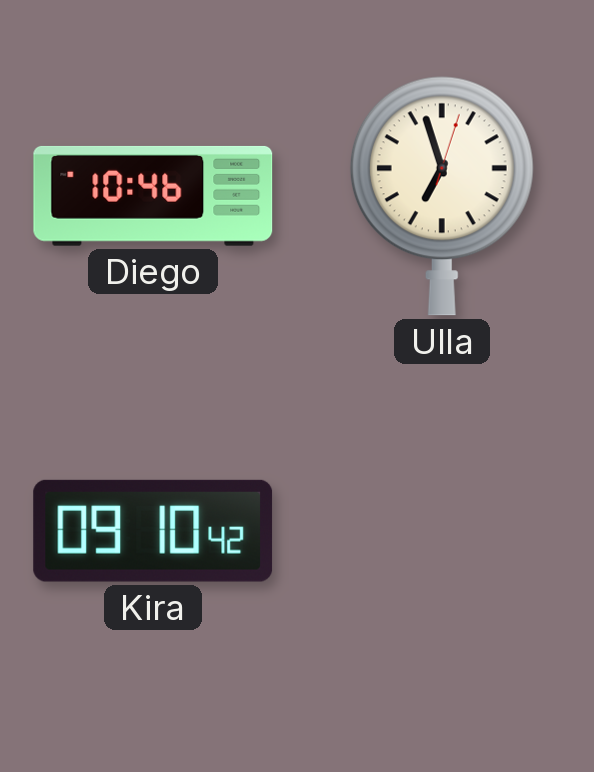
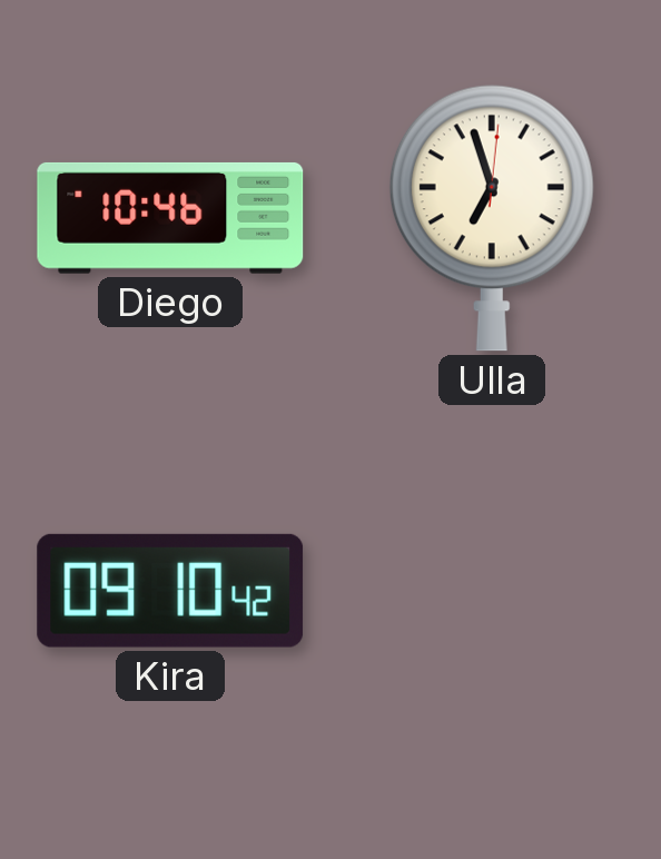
Ulla: 6:57:03 -> 6:57:01
